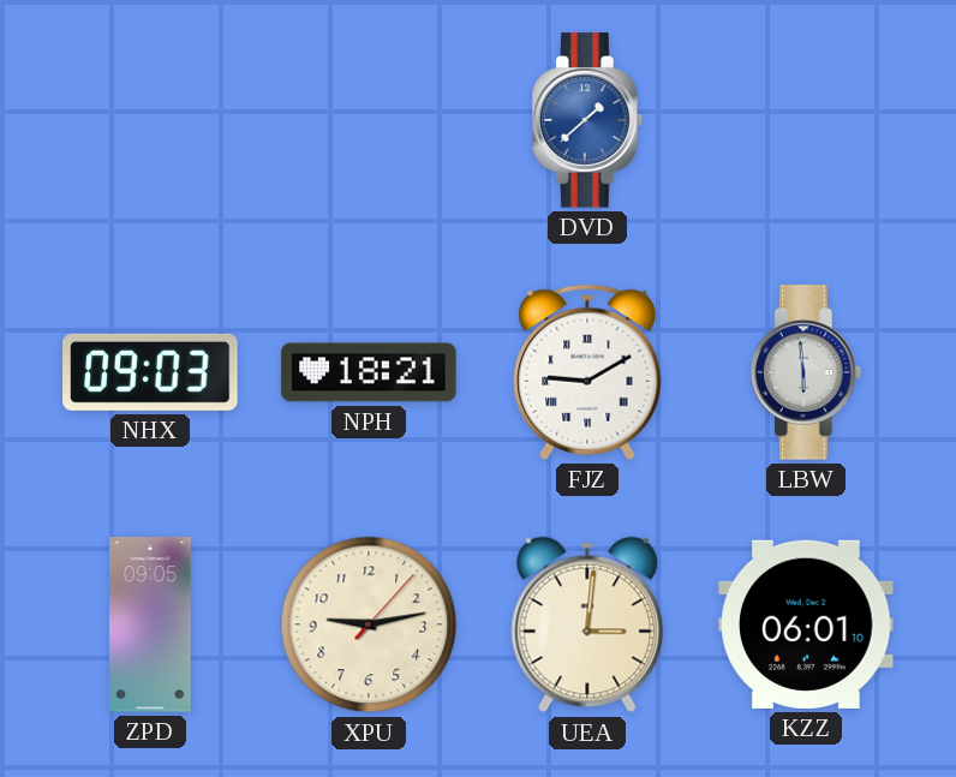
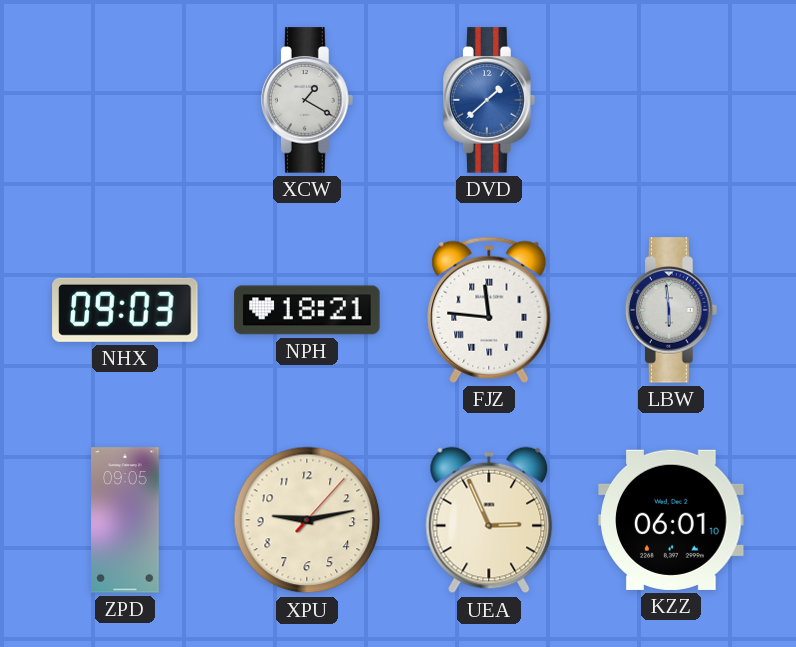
XCW: none -> 1:20
FJZ: 9:10 -> 11:46
UEA: 3:01 -> 2:56
